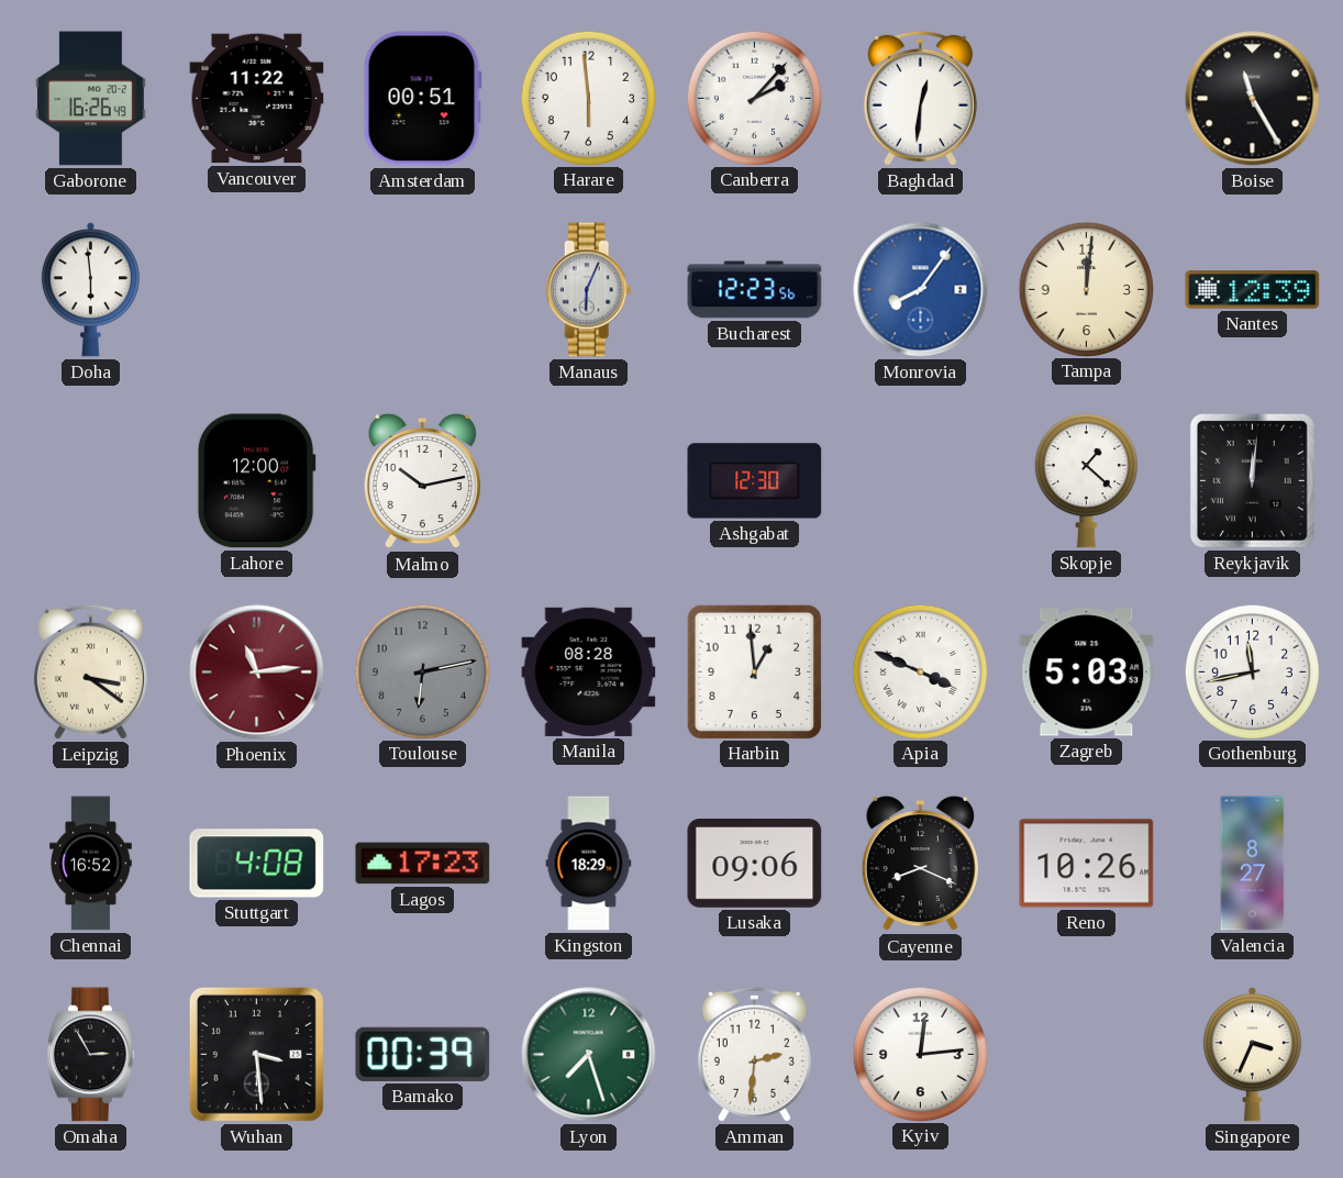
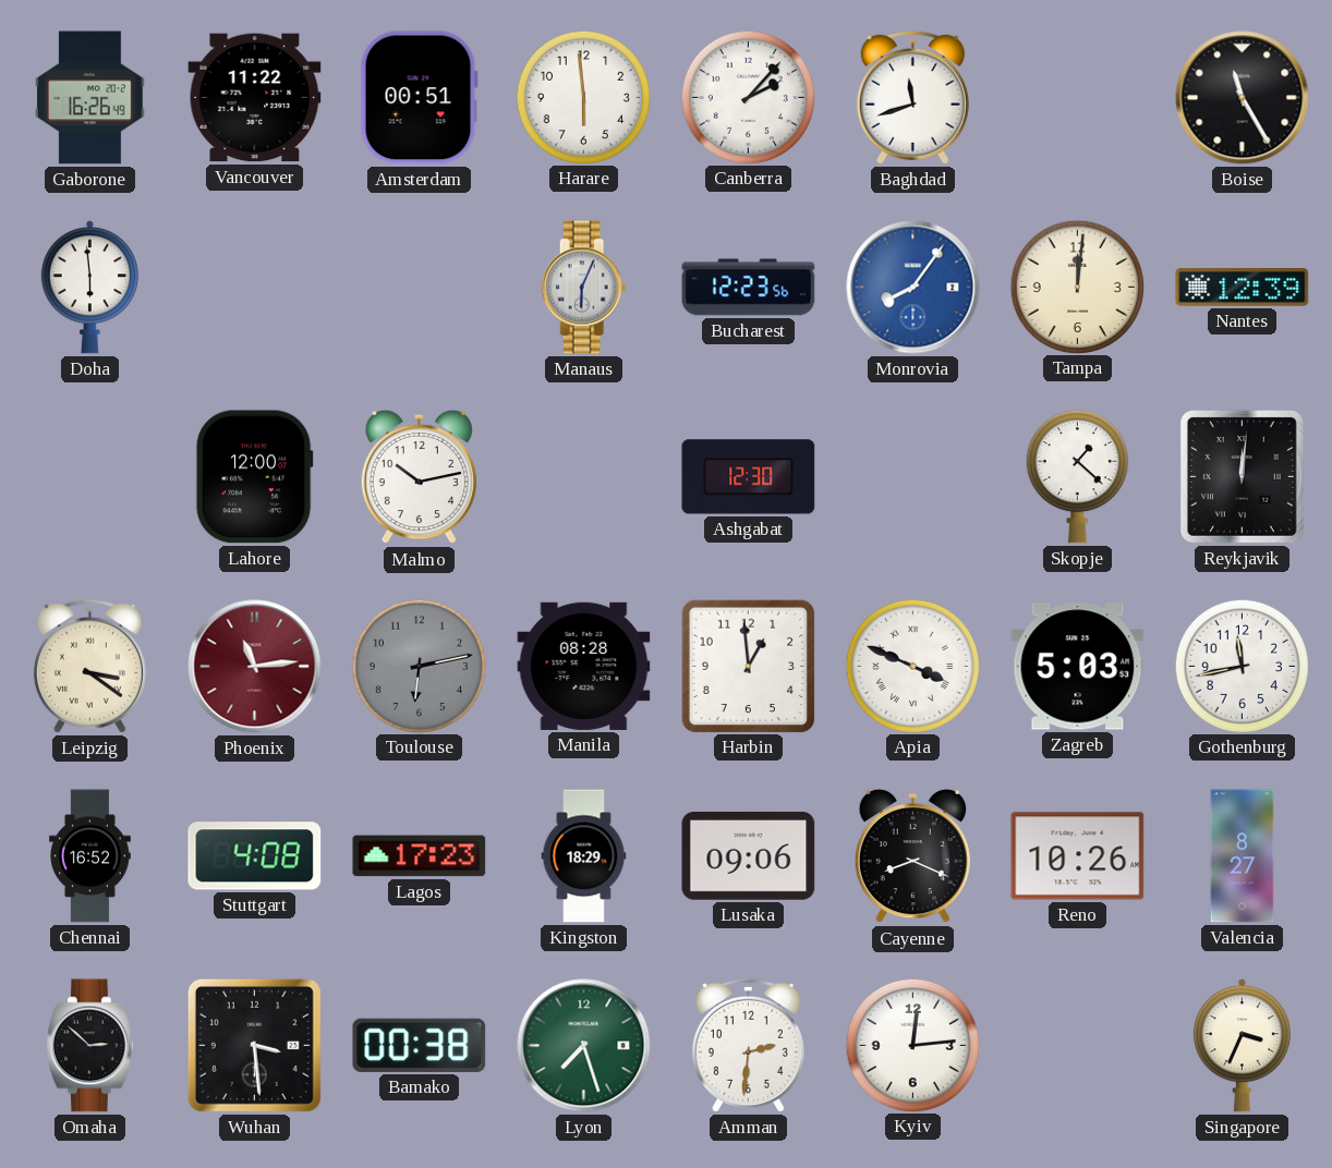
Baghdad: 12:31 -> 11:42
Omaha: 2:55 -> 2:52
Bamako: 00:39 -> 00:38
